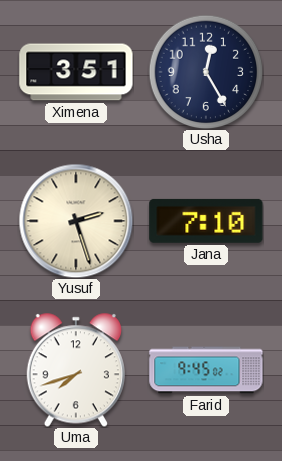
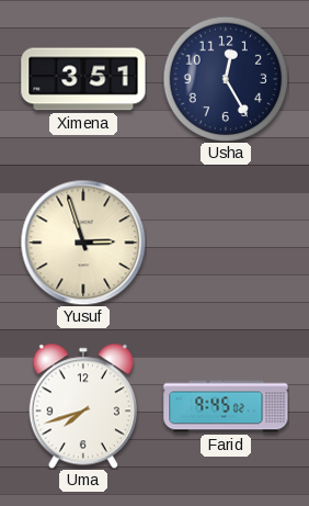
Yusuf: 2:27 -> 2:57
Jana: 7:10 -> none
